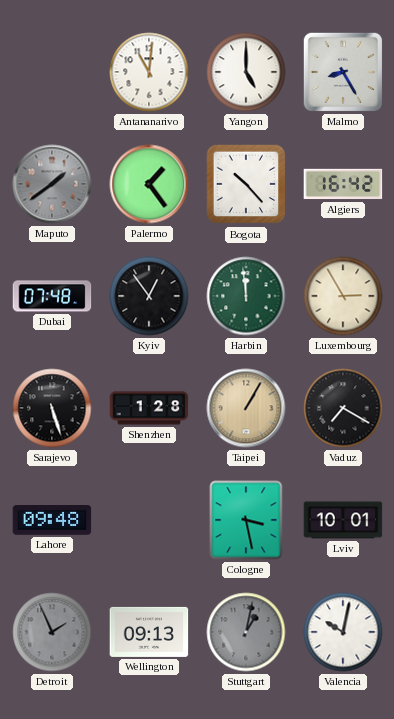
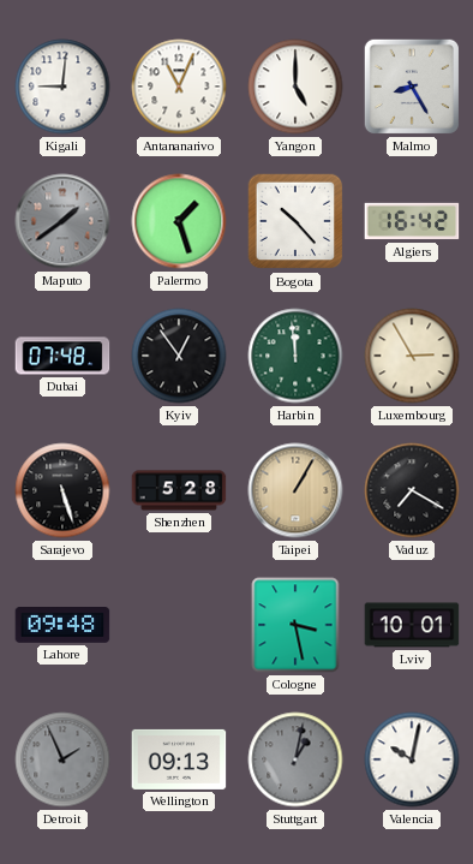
Kigali: none -> 9:01
Antananarivo: 11:01 -> 11:04
Palermo: 1:24 -> 1:27
Shenzhen: 1:28 -> 5:28
